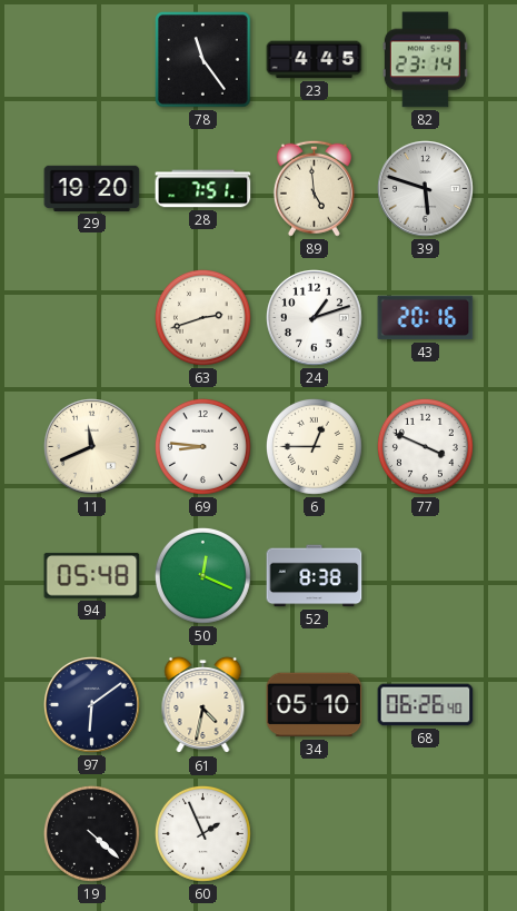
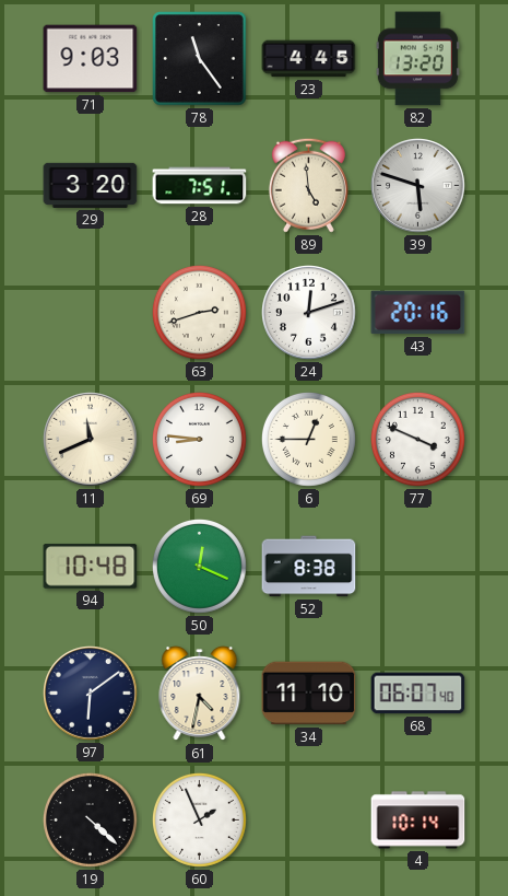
71: none -> 9:03
82: 23:14 -> 13:20
29: 19:20 -> 3:20
24: 1:12 -> 12:12
94: 05:48 -> 10:48
34: 05:10 -> 11:10
68: 06:26 -> 06:07
4: none -> 10:14
